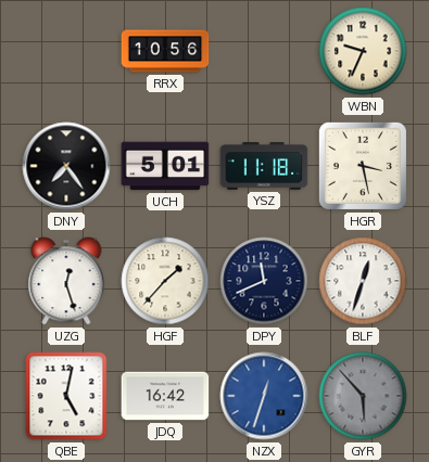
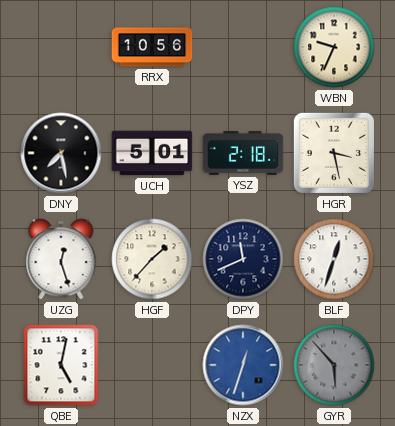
DNY: 7:24 -> 7:28
YSZ: 11:18 -> 2:18
JDQ: 16:42 -> none
